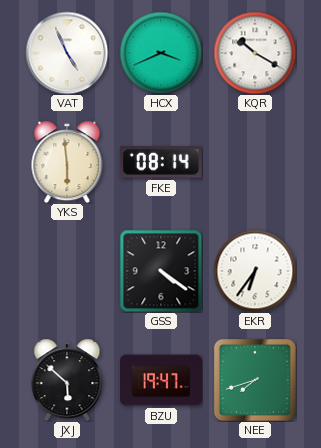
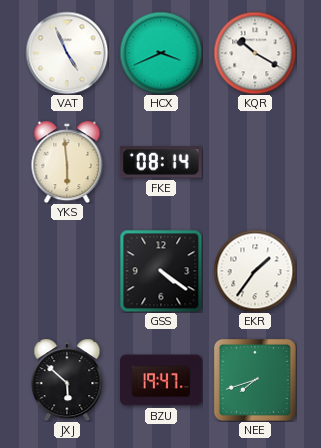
EKR: 6:36 -> 1:36
